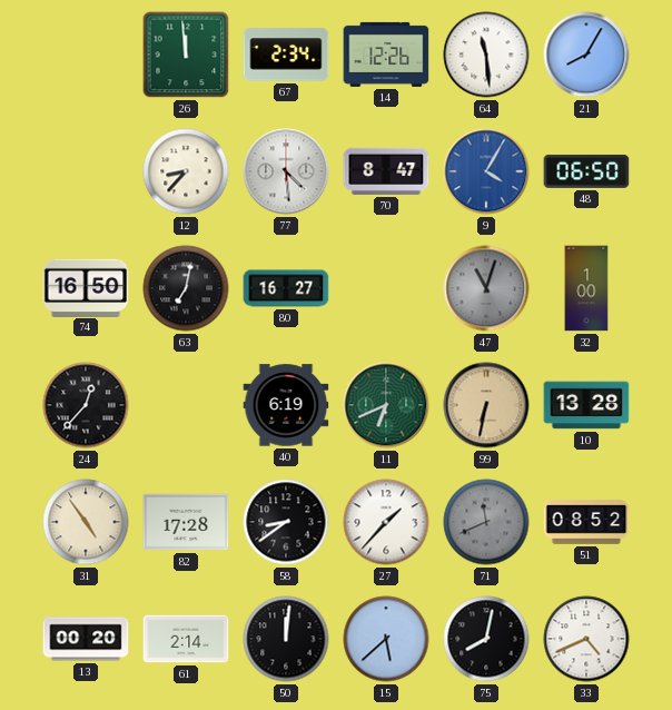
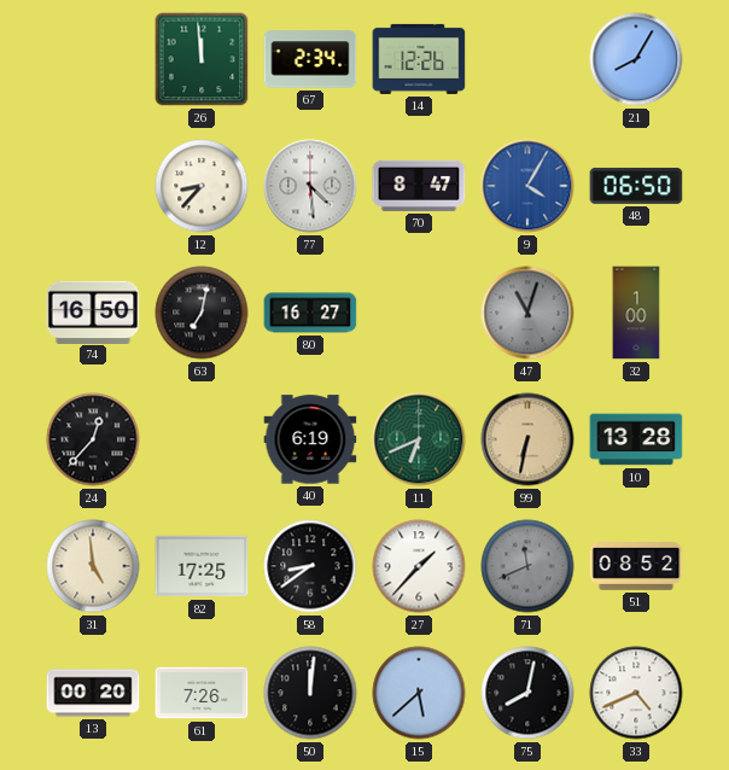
64: 11:29 -> none
31: 4:54 -> 4:59
82: 17:28 -> 17:25
61: 2:14 -> 7:26
